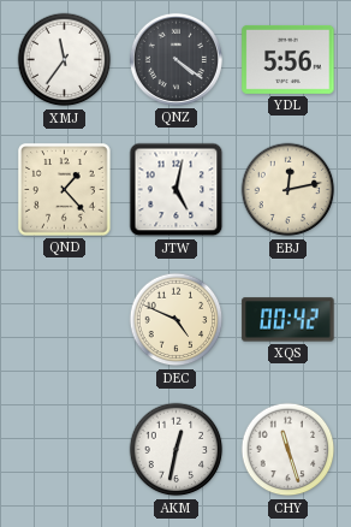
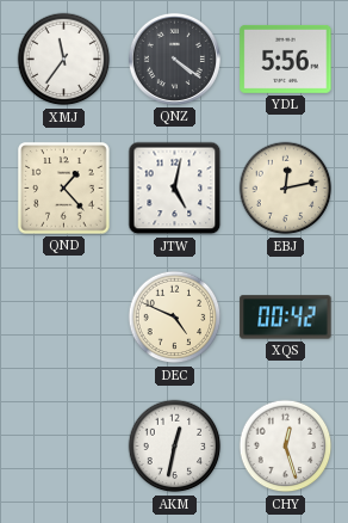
CHY: 11:27 -> 12:27
